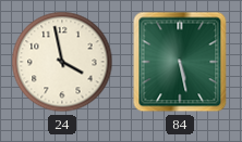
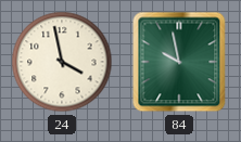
84: 5:28 -> 9:58
